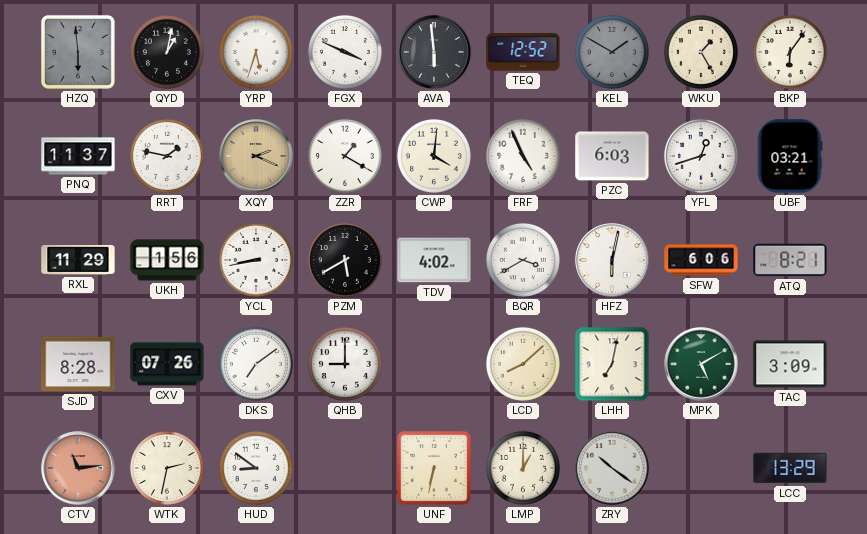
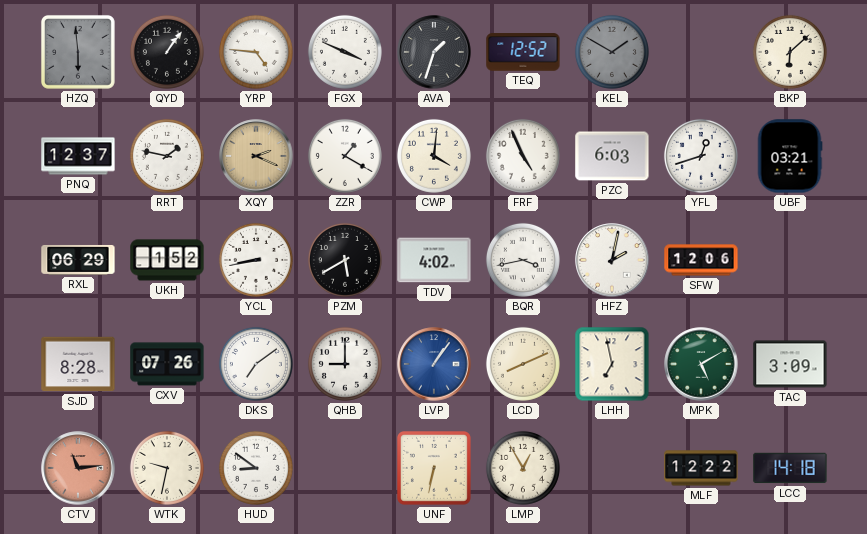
QYD: 1:02 -> 1:06
YRP: 5:33 -> 4:46
AVA: 5:59 -> 1:33
WKU: 1:25 -> none
BKP: 6:06 -> 6:08
PNQ: 11:37 -> 12:37
RXL: 11:29 -> 06:29
UKH: 1:56 -> 1:52
BQR: 3:40 -> 3:43
HFZ: 6:02 -> 2:02
SFW: 6:06 -> 12:06
ATQ: 8:21 -> none
LVP: none -> 1:06
LCD: 8:08 -> 8:11
LHH: 7:02 -> 6:58
WTK: 2:32 -> 9:32
LMP: 1:00 -> 12:55
ZRY: 10:21 -> none
MLF: none -> 12:22
LCC: 13:29 -> 14:18
